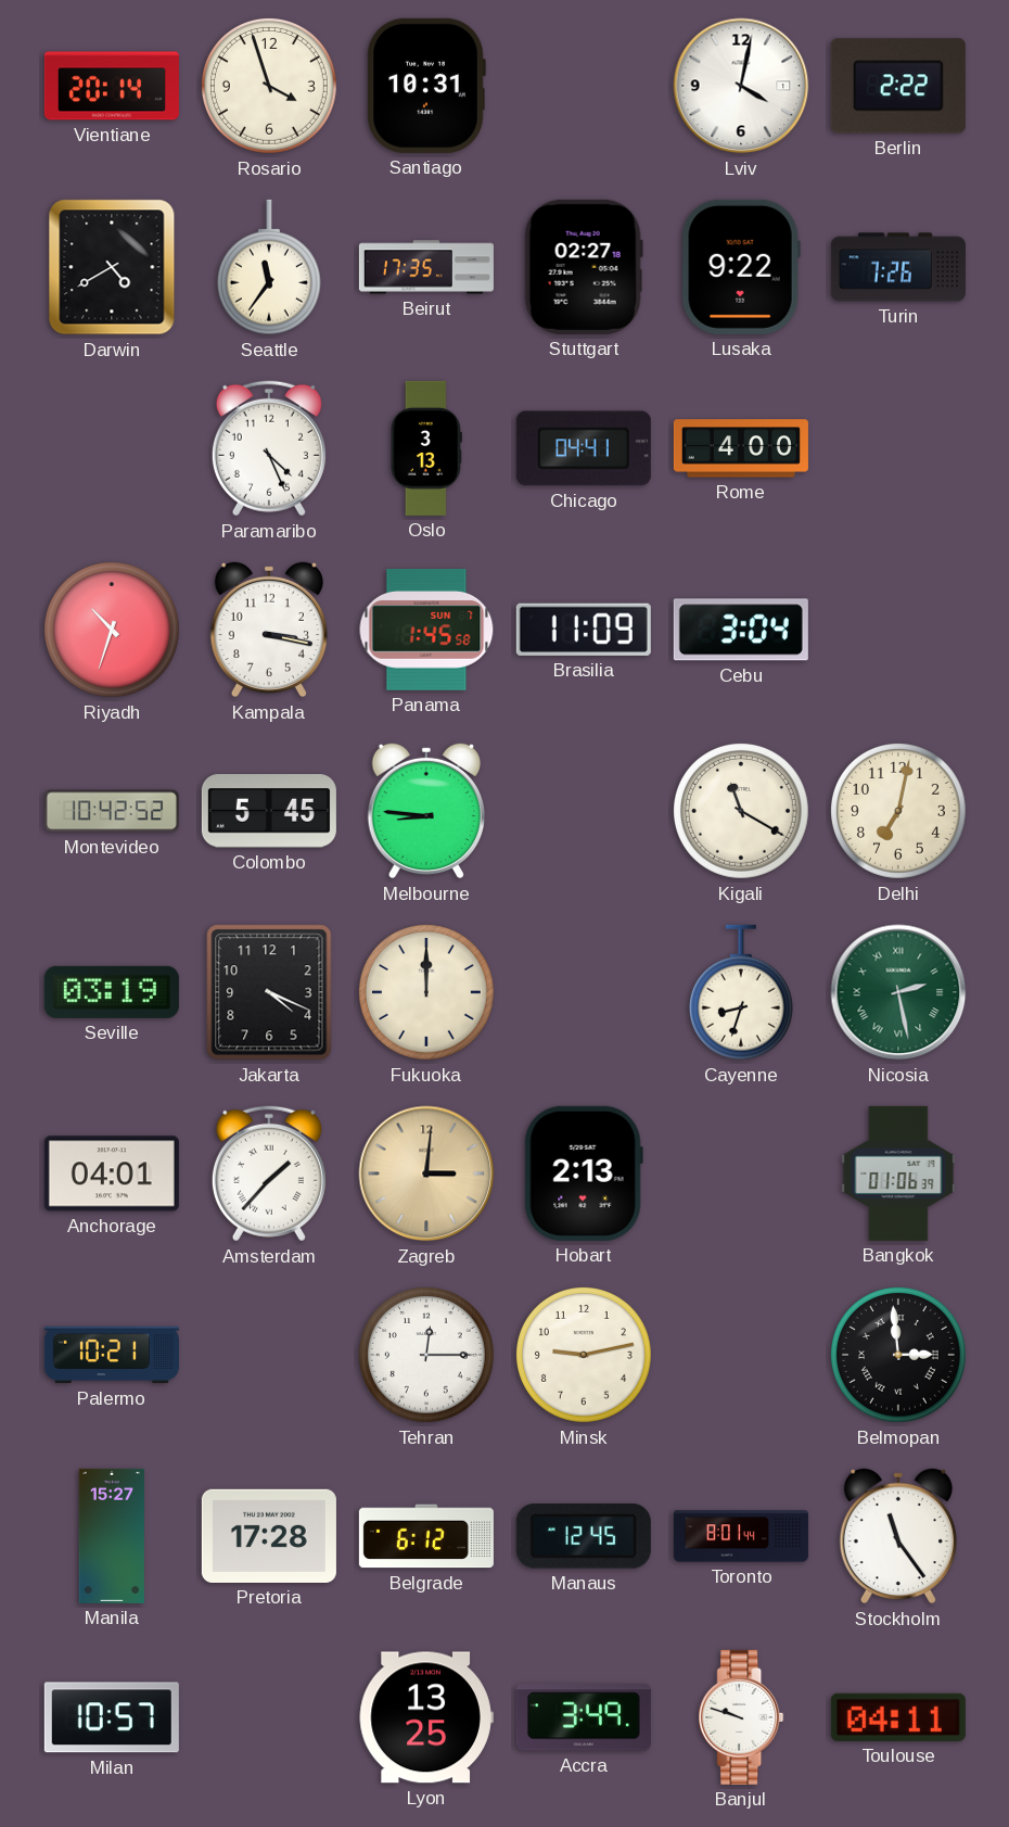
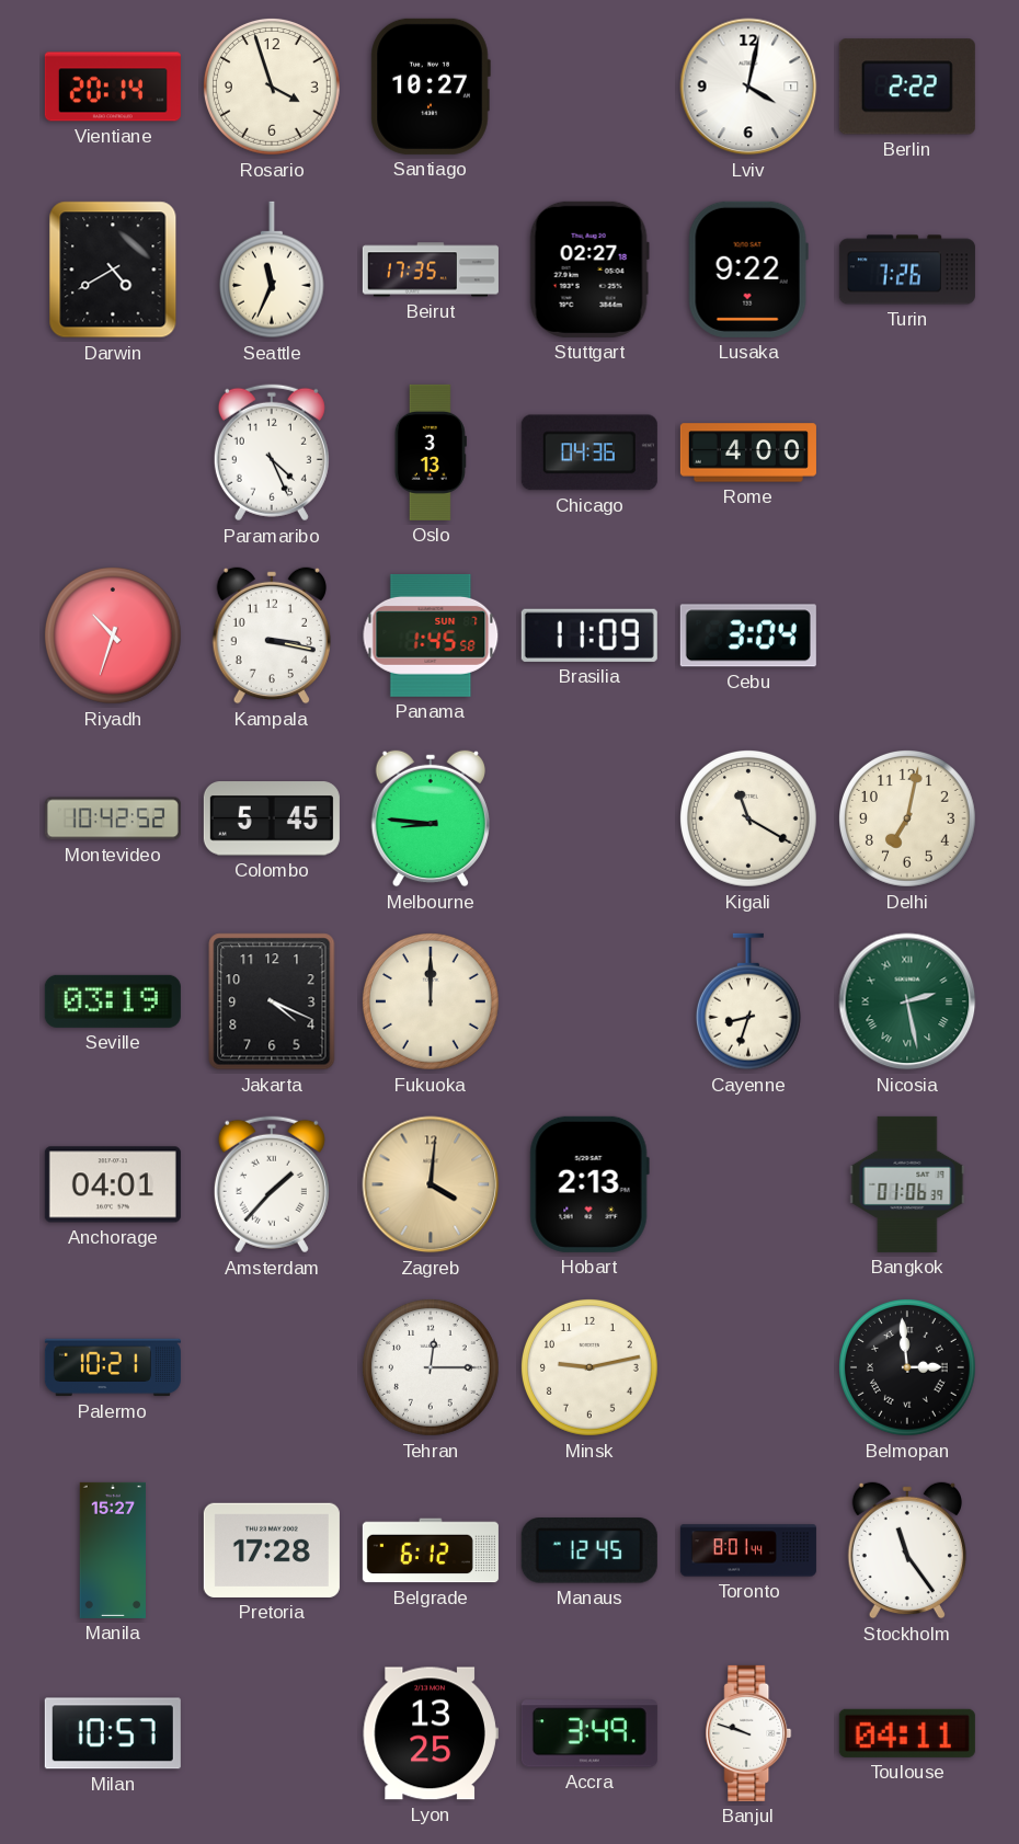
Santiago: 10:31 -> 10:27
Seattle: 11:36 -> 11:34
Chicago: 04:41 -> 04:36
Zagreb: 3:01 -> 4:01
